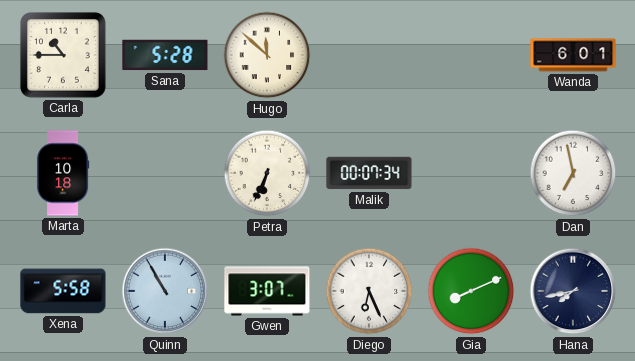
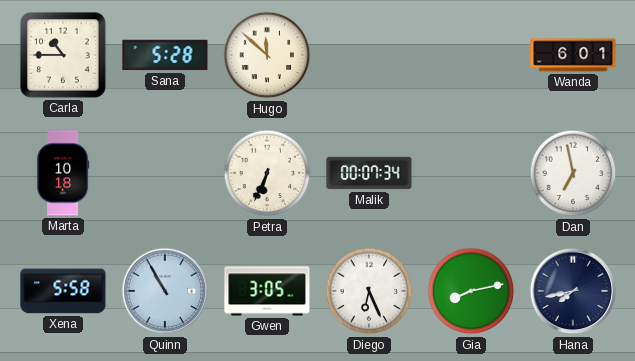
Gwen: 3:07 -> 3:05
Gia: 8:11 -> 8:13
